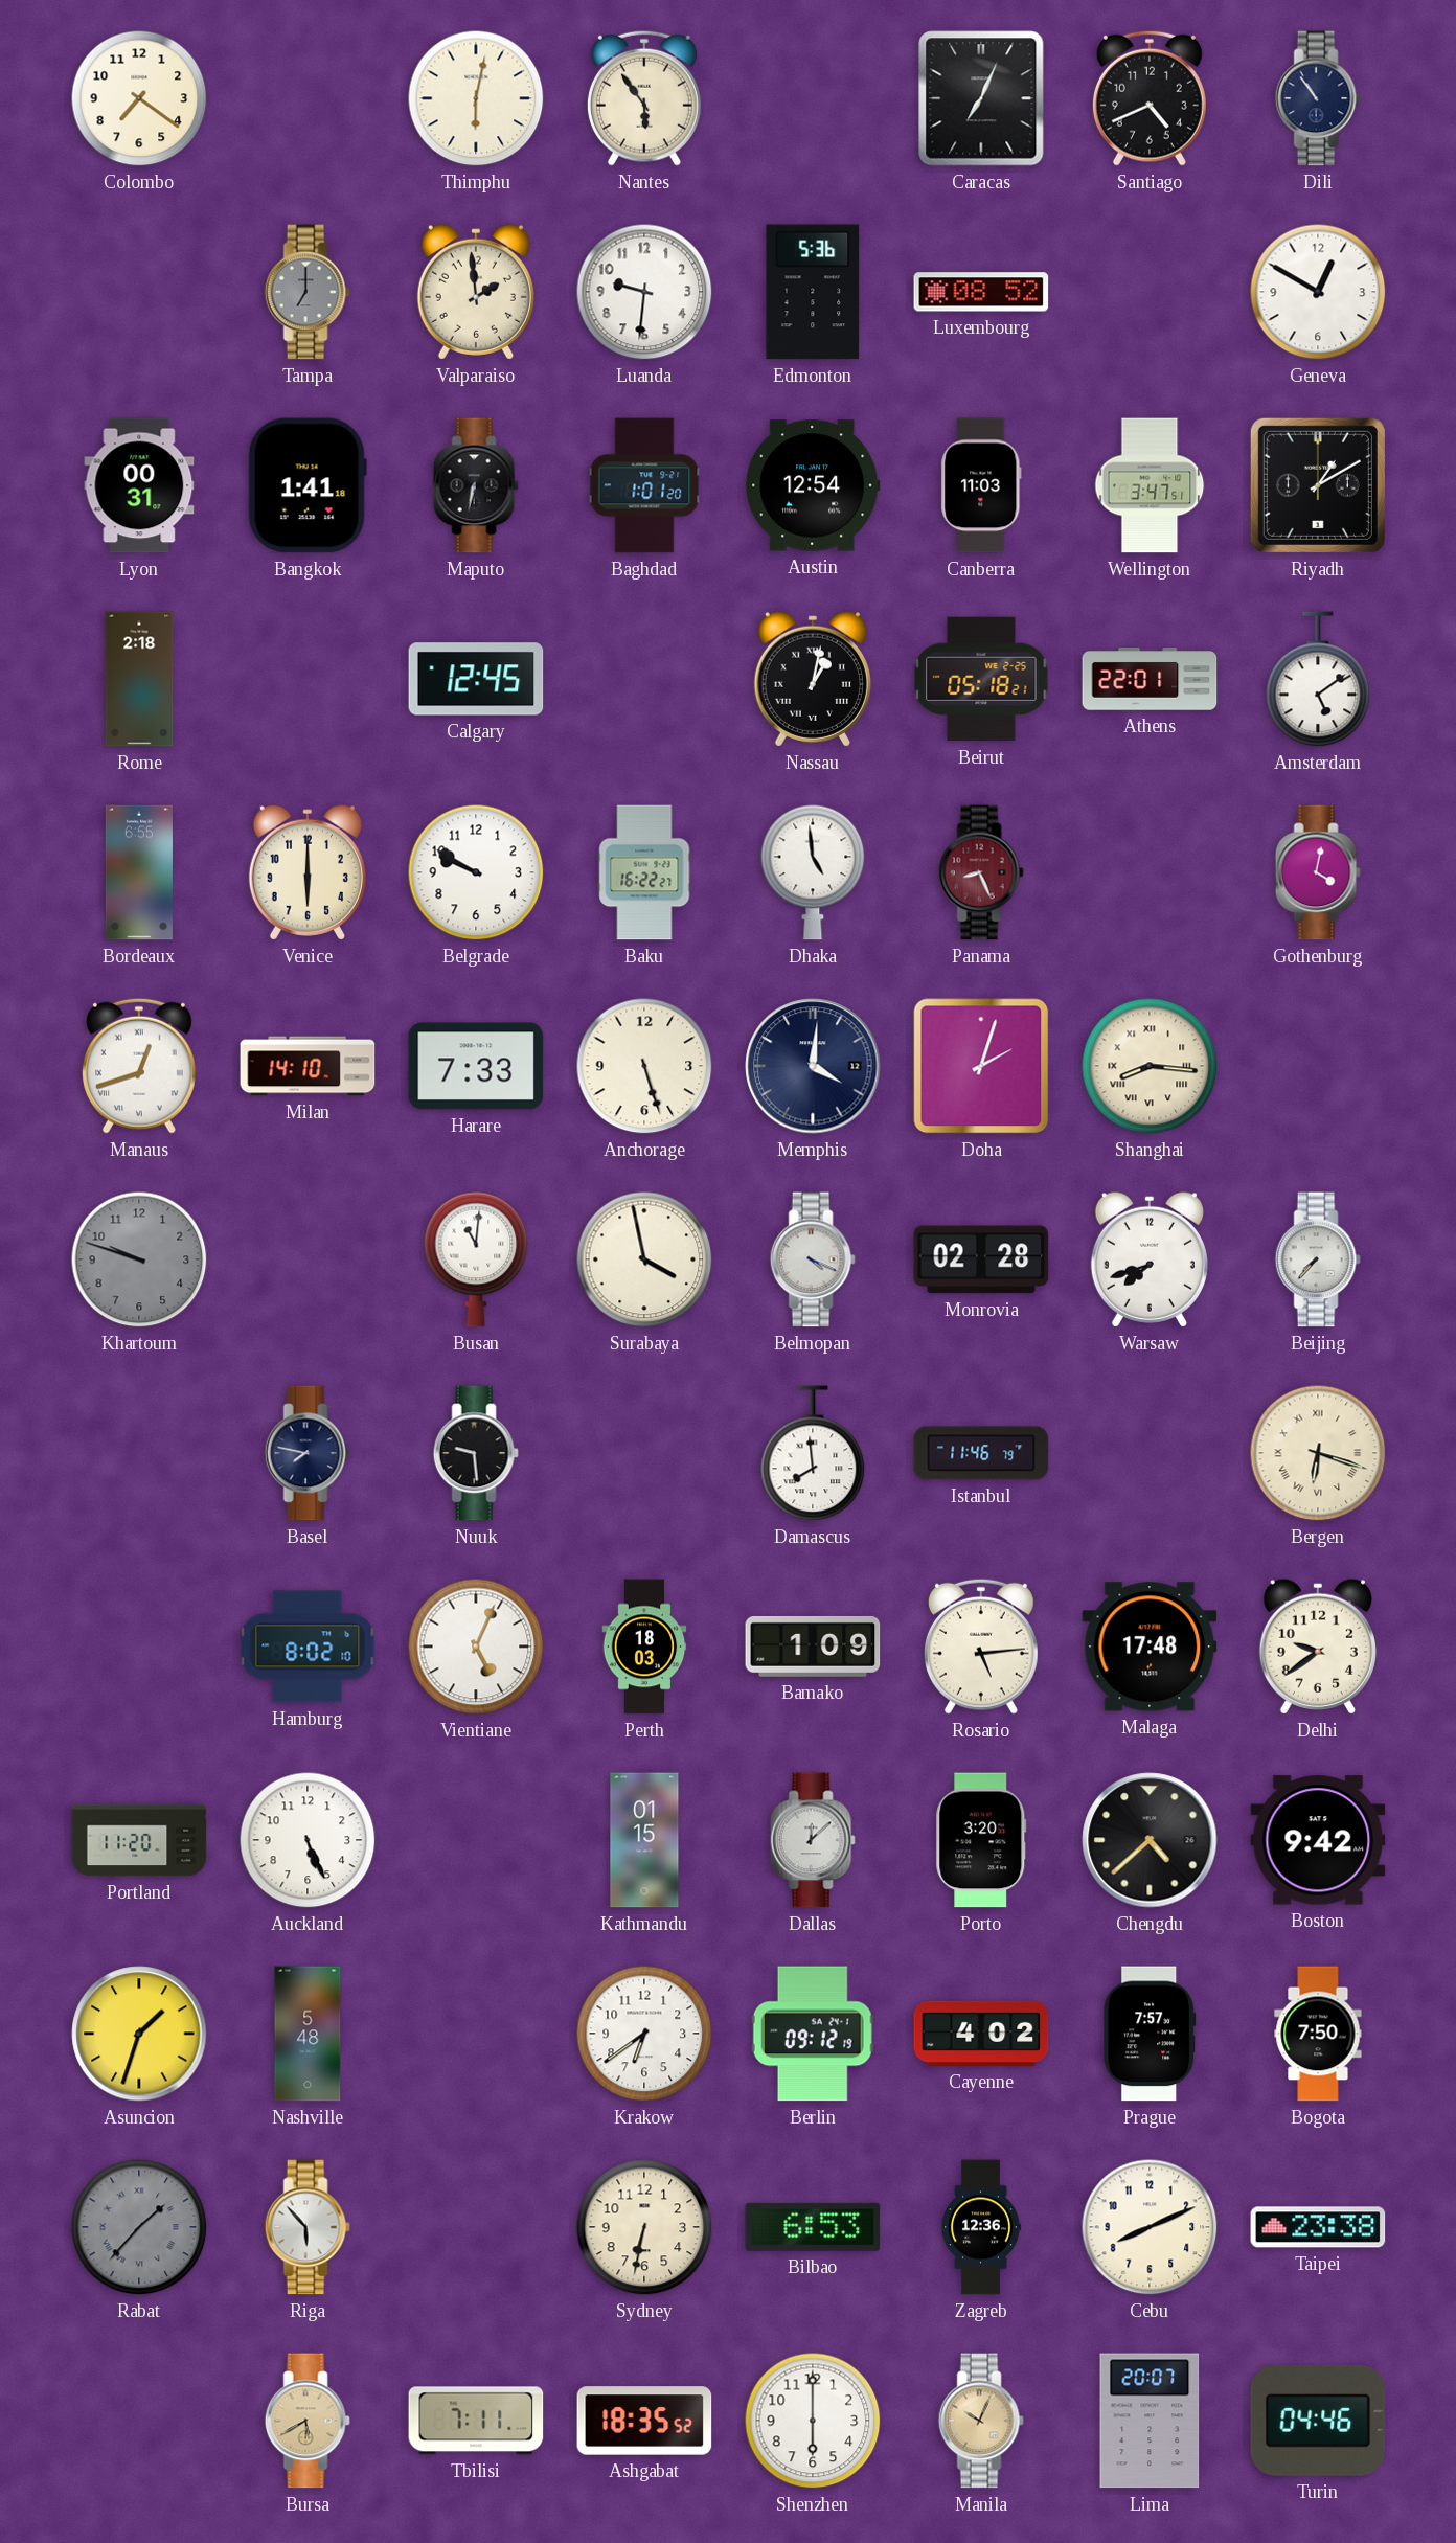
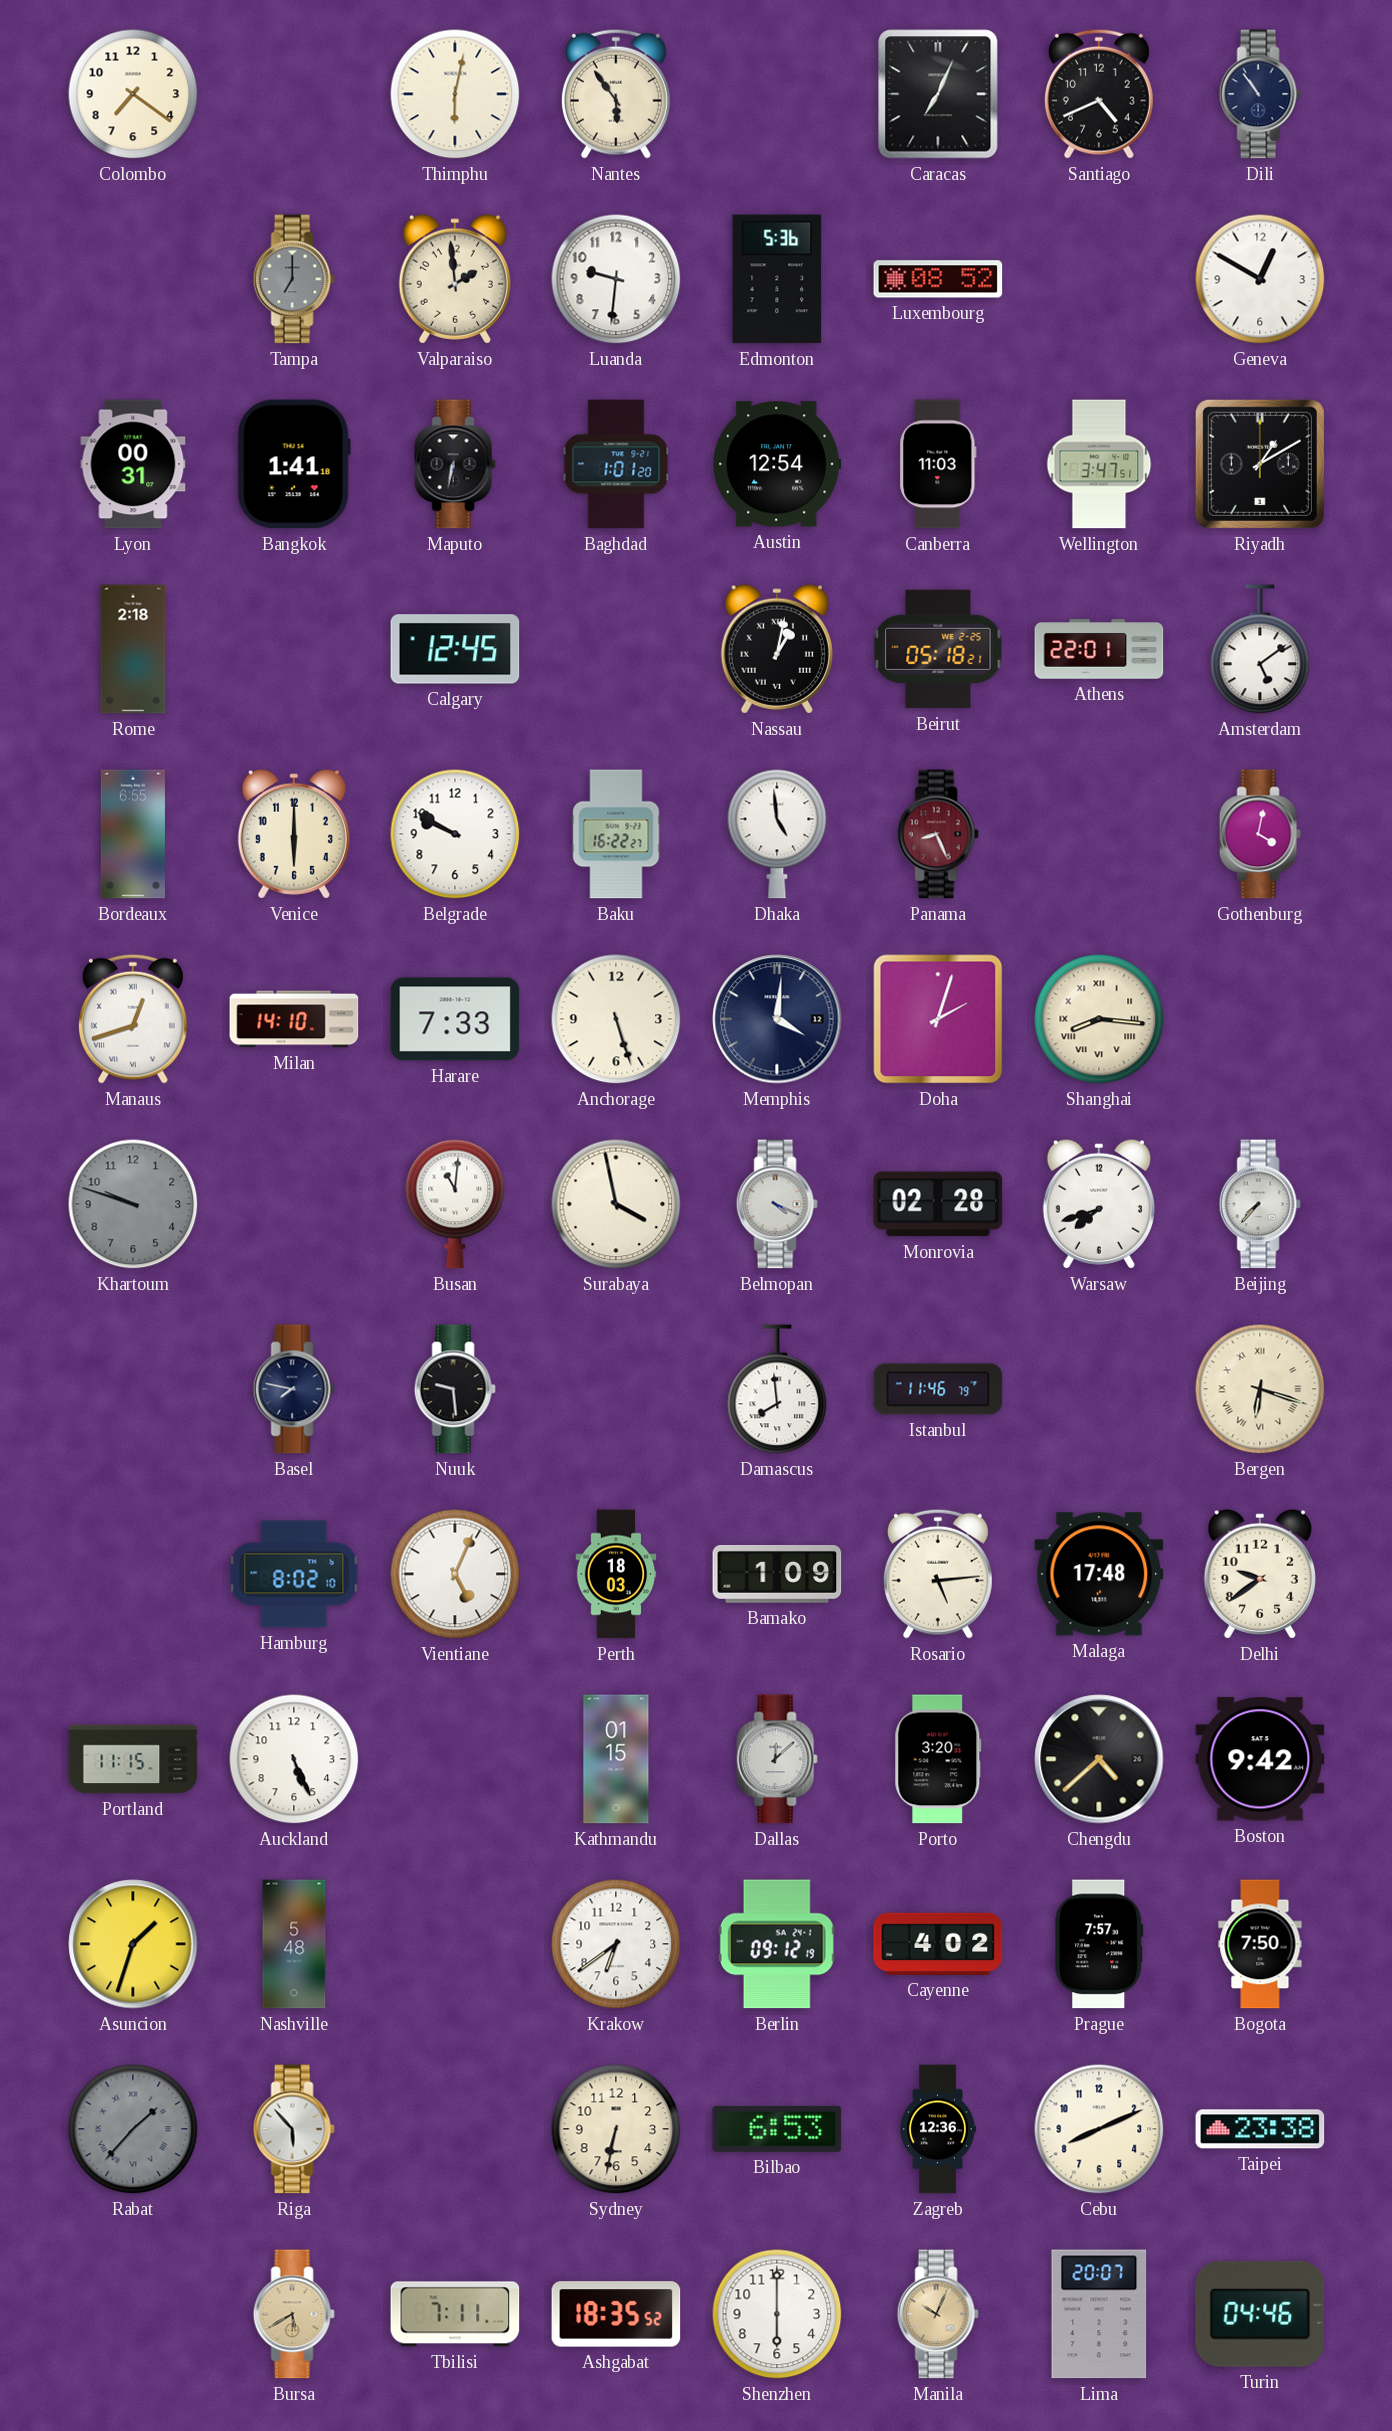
Portland: 11:20 -> 11:15
